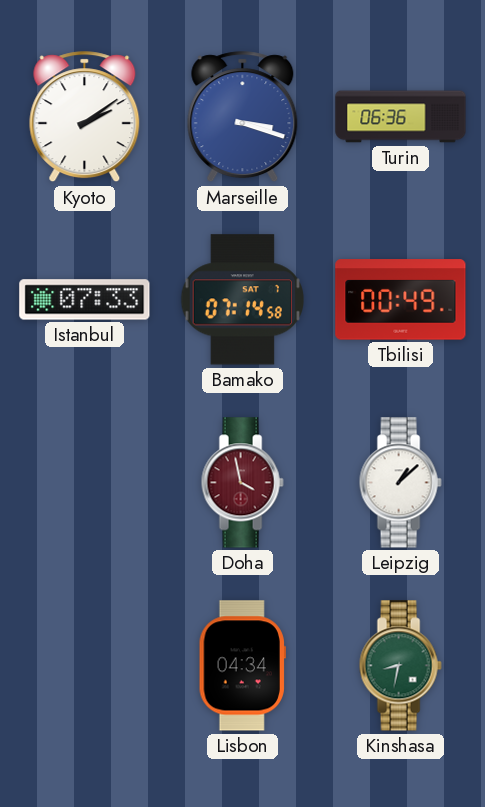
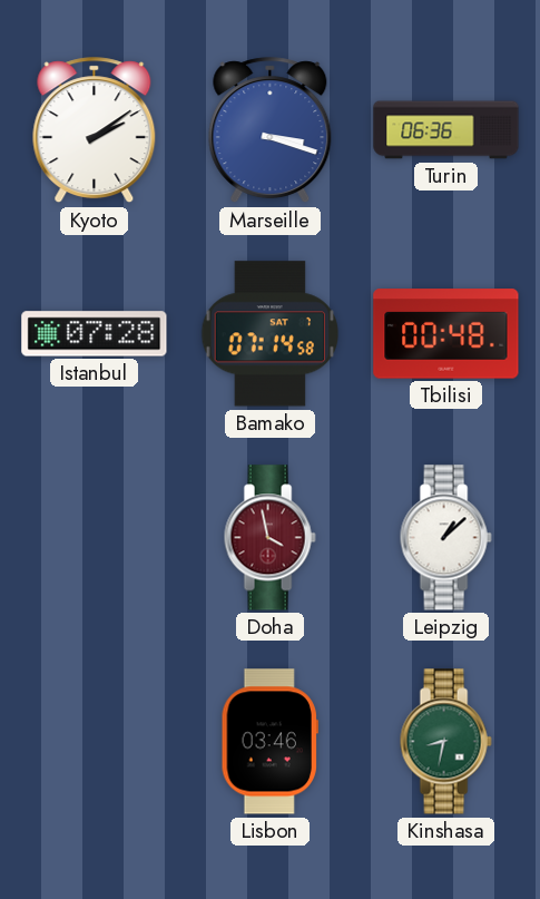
Istanbul: 07:33 -> 07:28
Tbilisi: 00:49 -> 00:48
Lisbon: 04:34 -> 03:46
